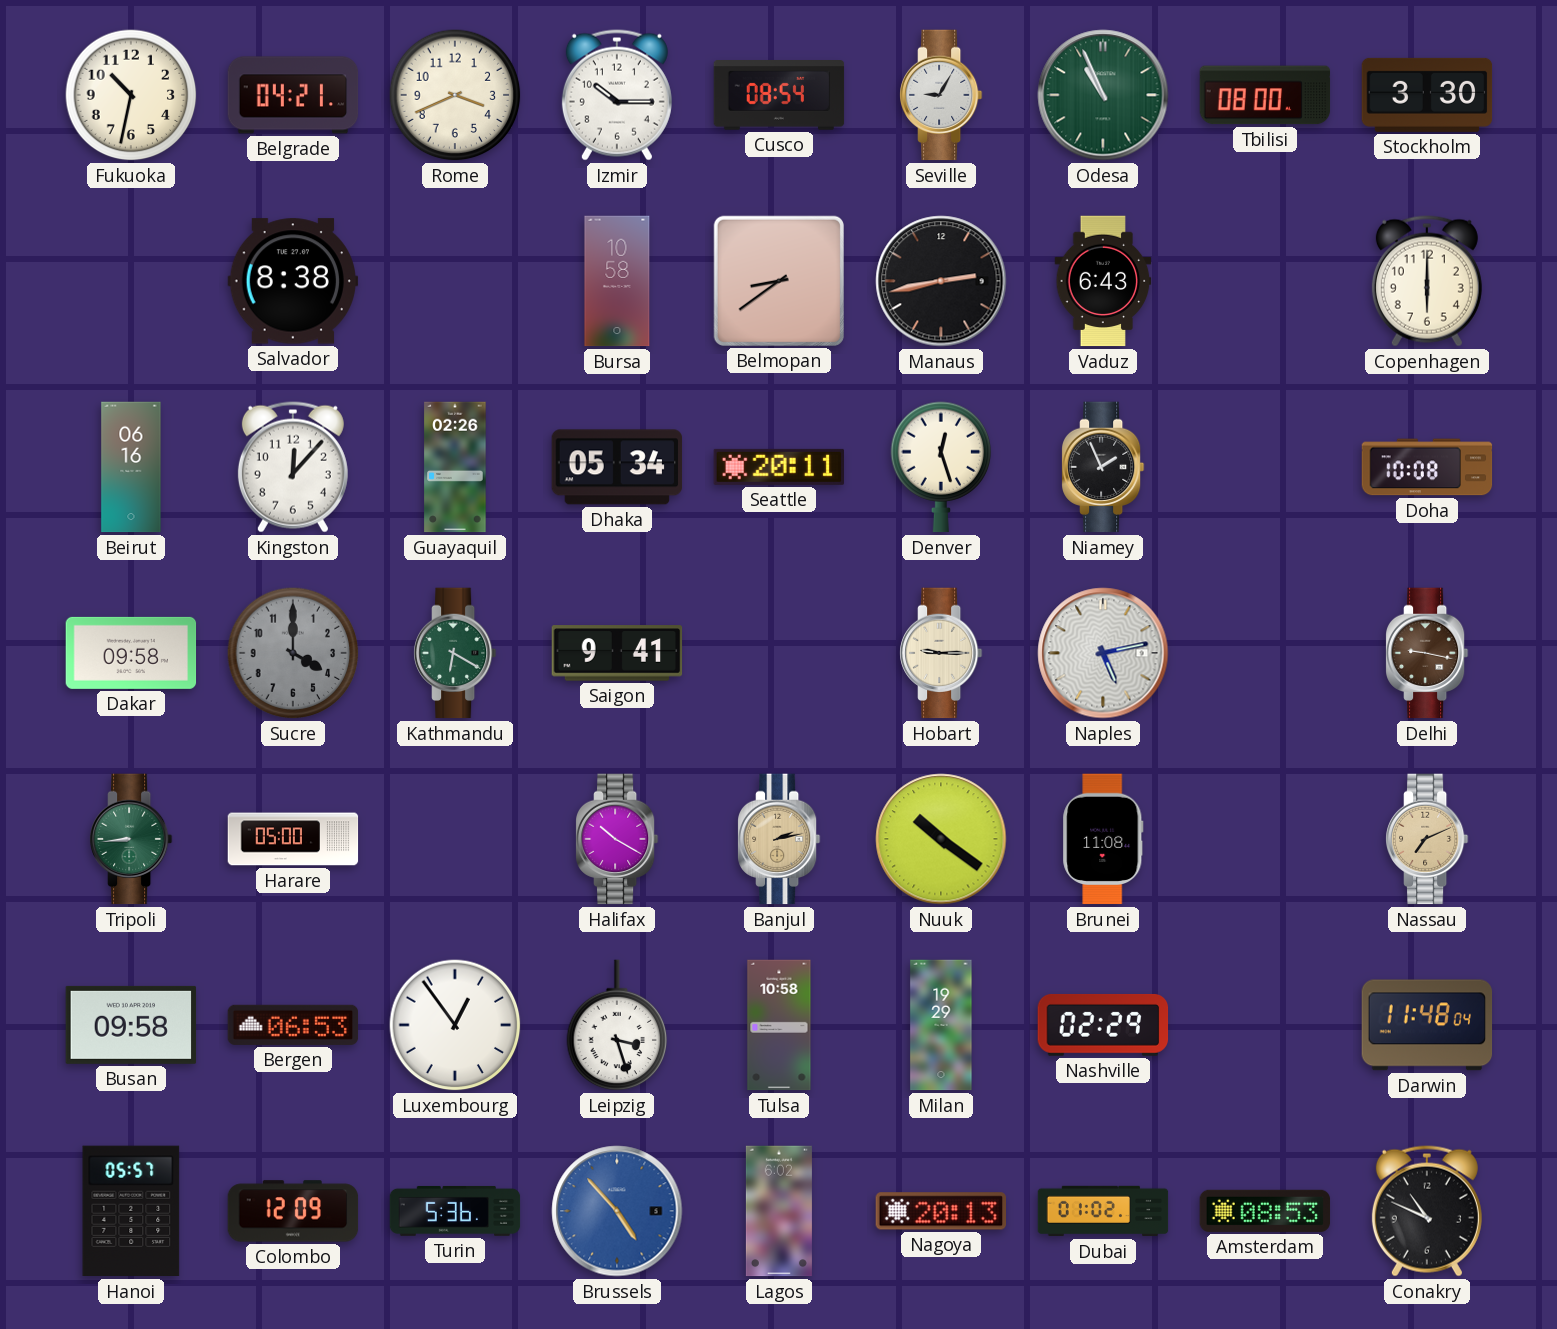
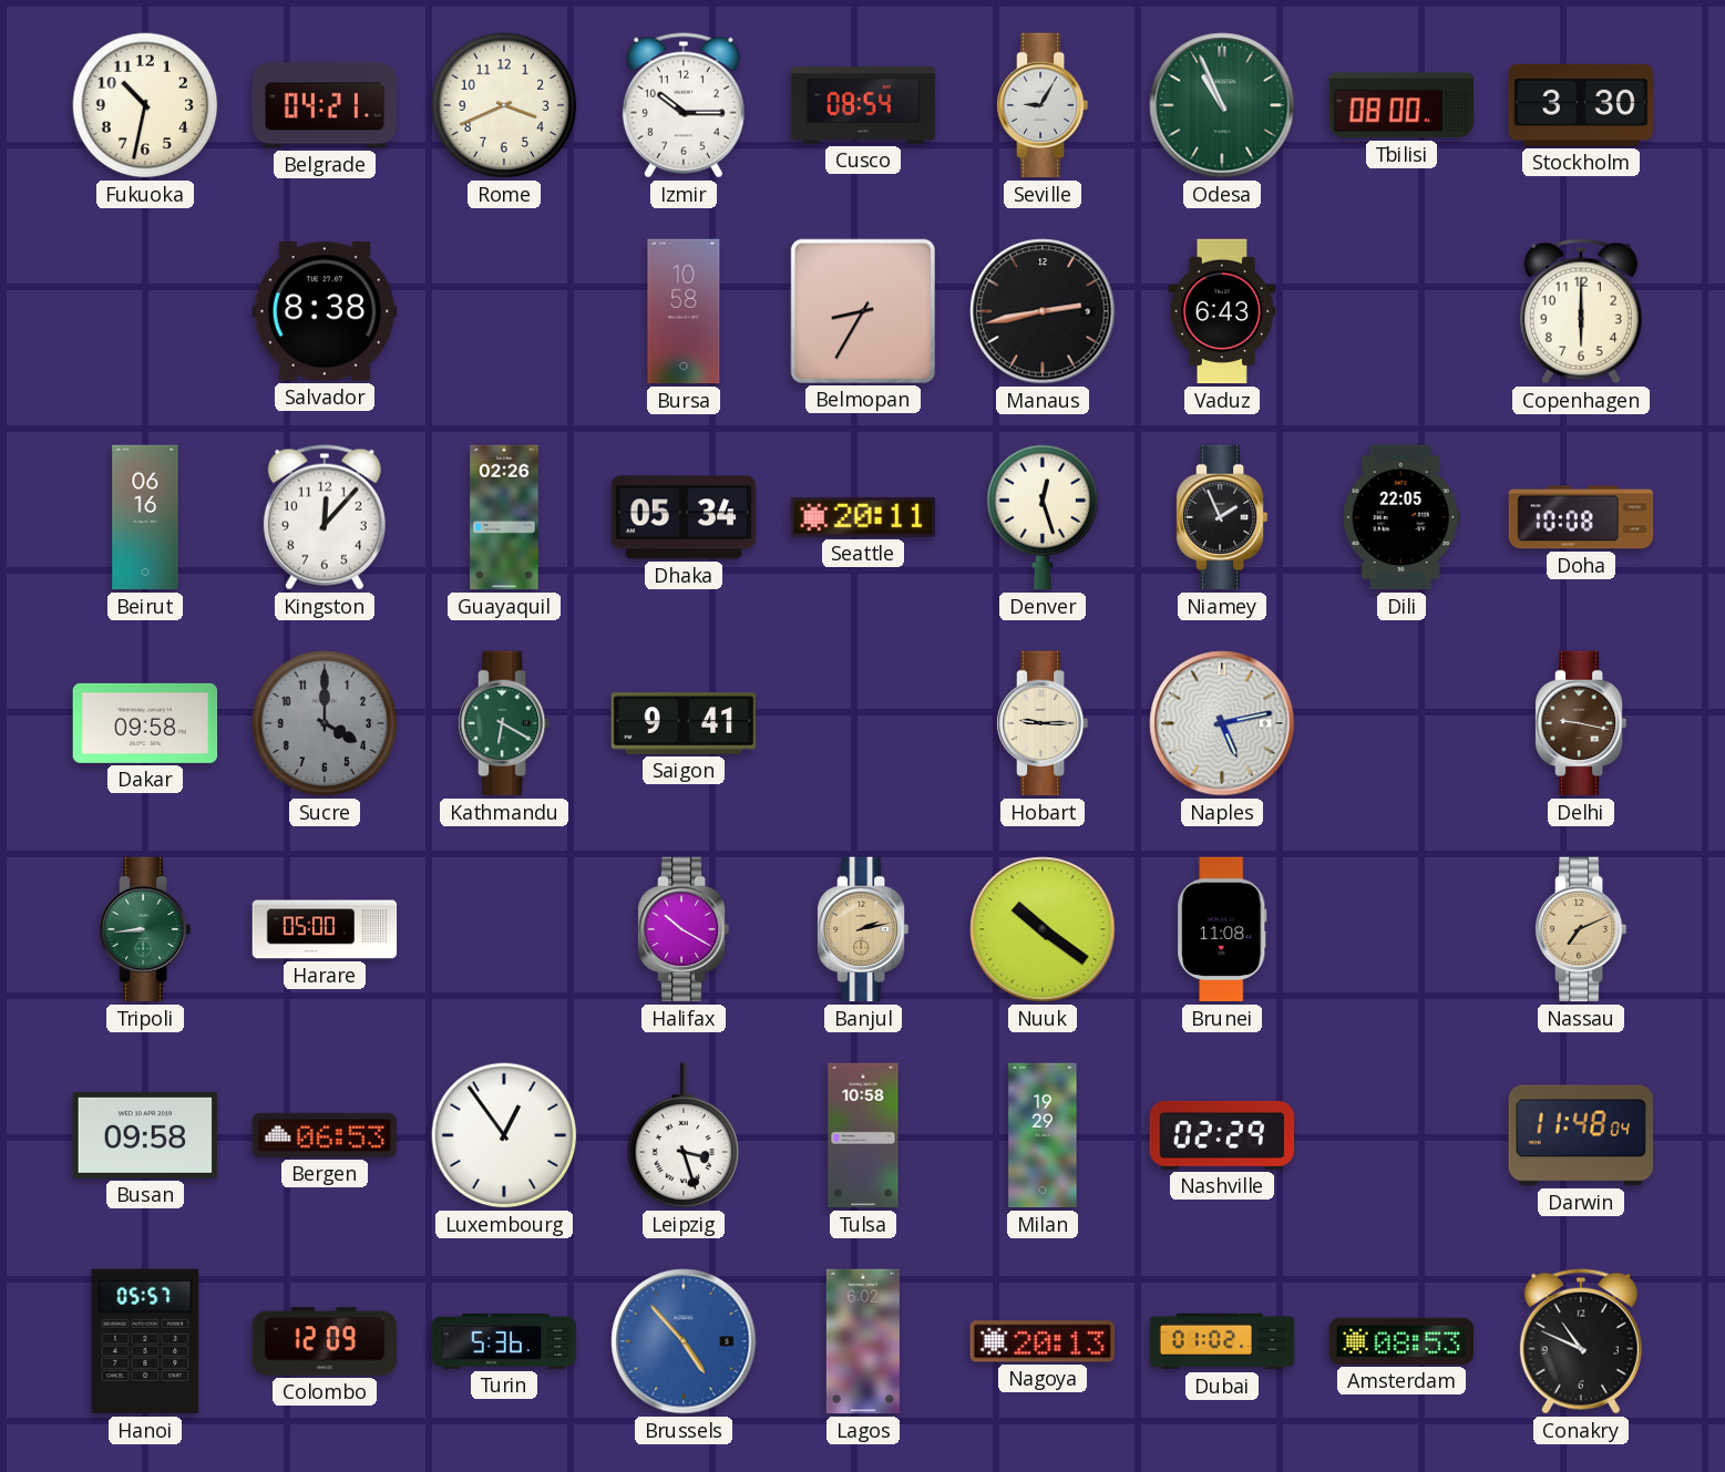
Belmopan: 8:39 -> 8:35
Dili: none -> 22:05
